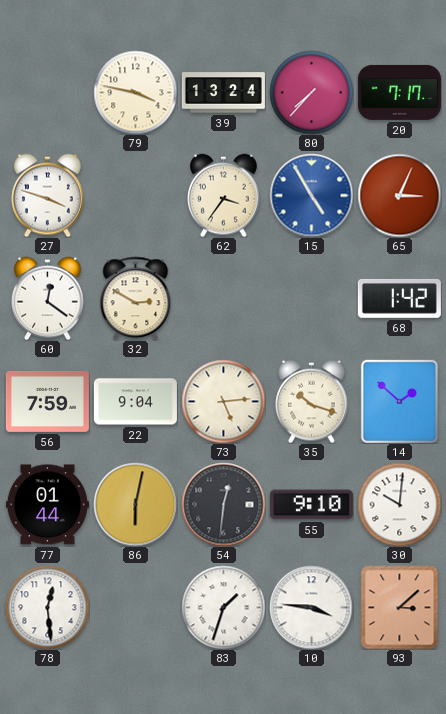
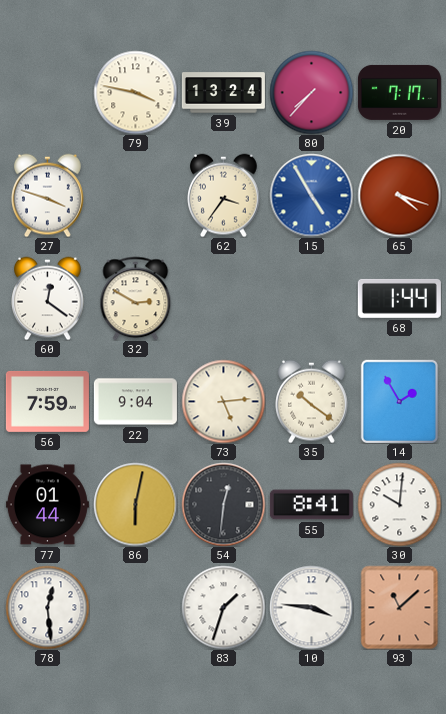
65: 3:04 -> 4:18
68: 1:42 -> 1:44
35: 10:18 -> 10:21
14: 1:52 -> 1:55
55: 9:10 -> 8:41
93: 3:08 -> 11:08
